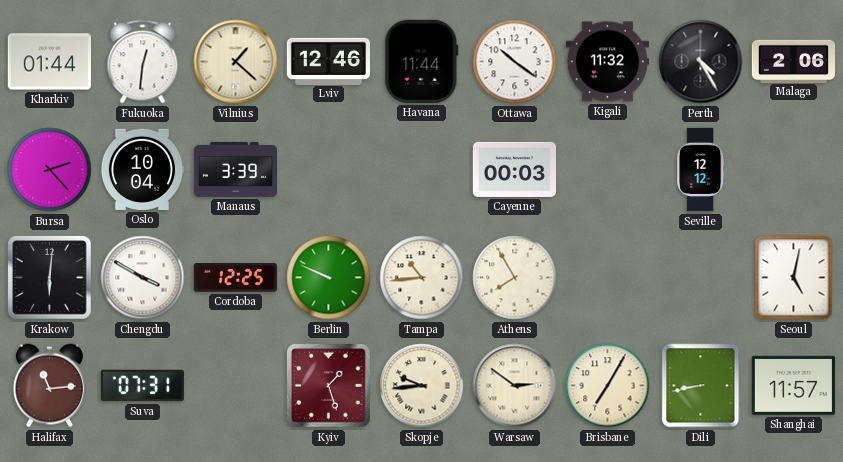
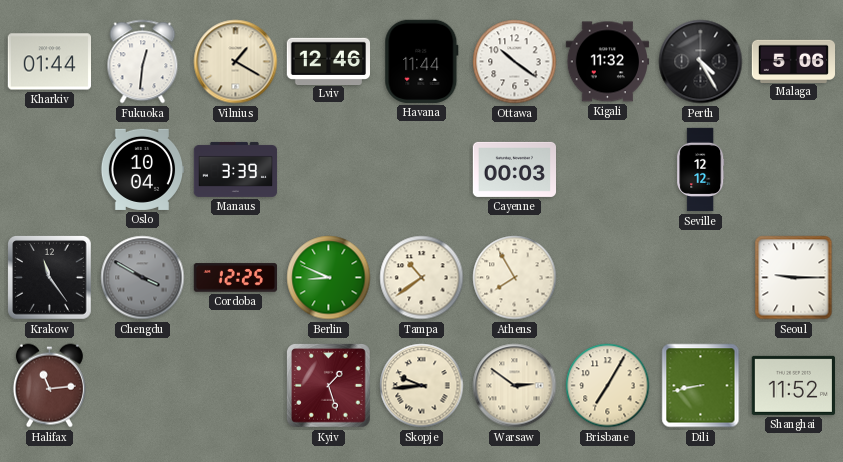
Vilnius: 1:22 -> 1:20
Malaga: 2:06 -> 5:06
Bursa: 2:23 -> none
Krakow: 6:01 -> 11:24
Chengdu dial: white -> grey
Berlin: 9:49 -> 8:49
Tampa: 10:44 -> 10:39
Seoul: 5:02 -> 9:15
Suva: 07:31 -> none
Shanghai: 11:57 -> 11:52
